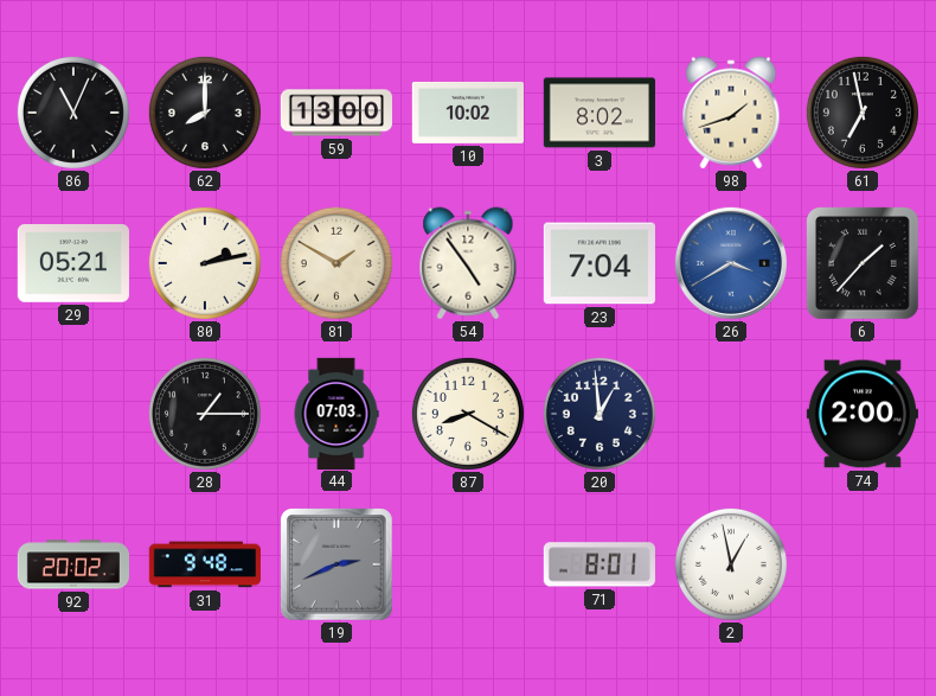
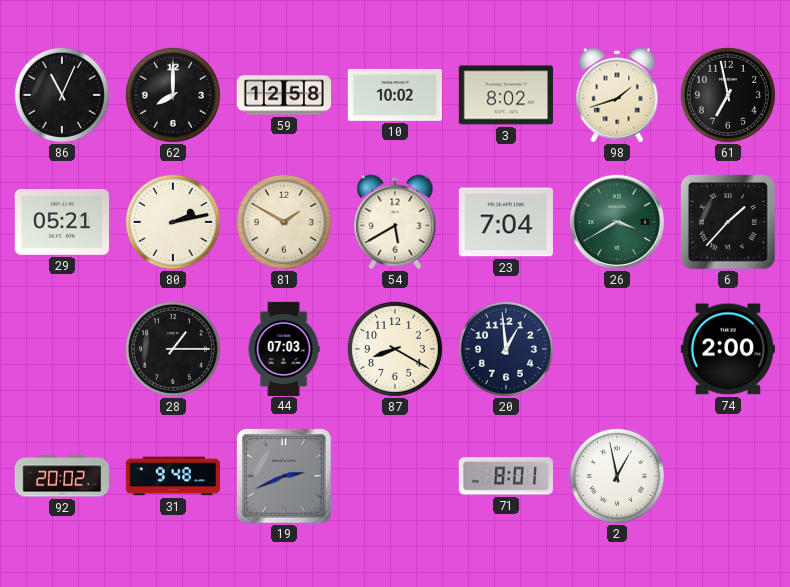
59: 13:00 -> 12:58
54: 4:54 -> 5:40
26 dial: blue -> green
